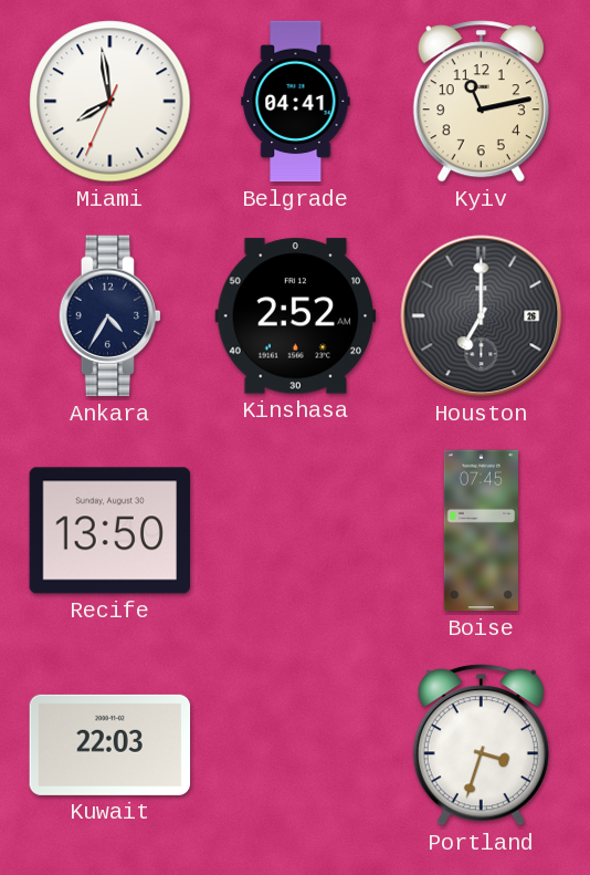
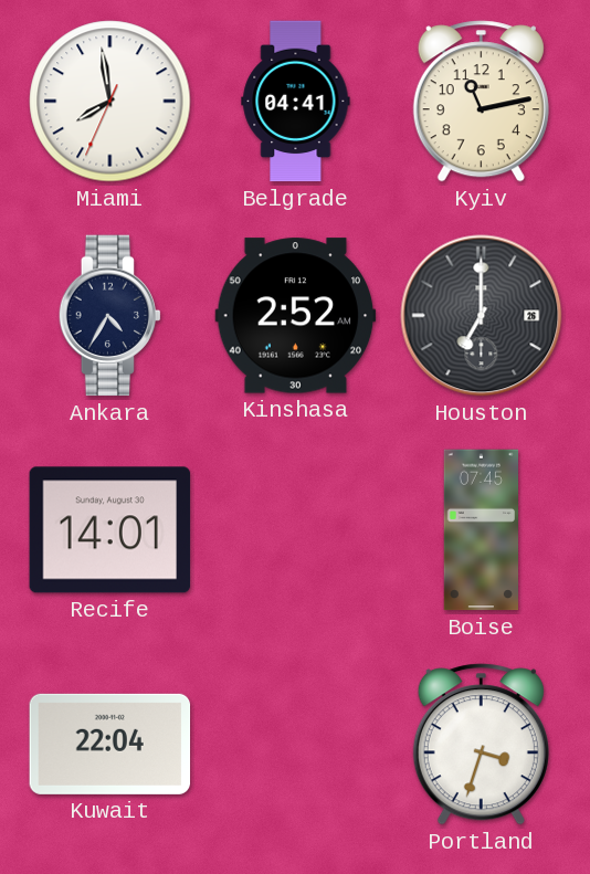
Recife: 13:50 -> 14:01
Kuwait: 22:03 -> 22:04
